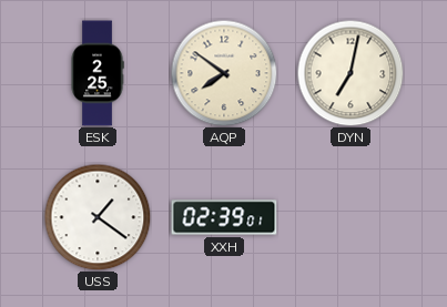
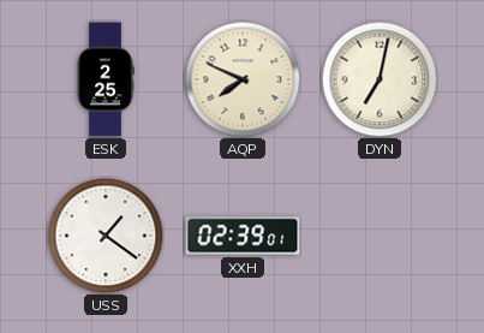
AQP: 7:51 -> 7:49
